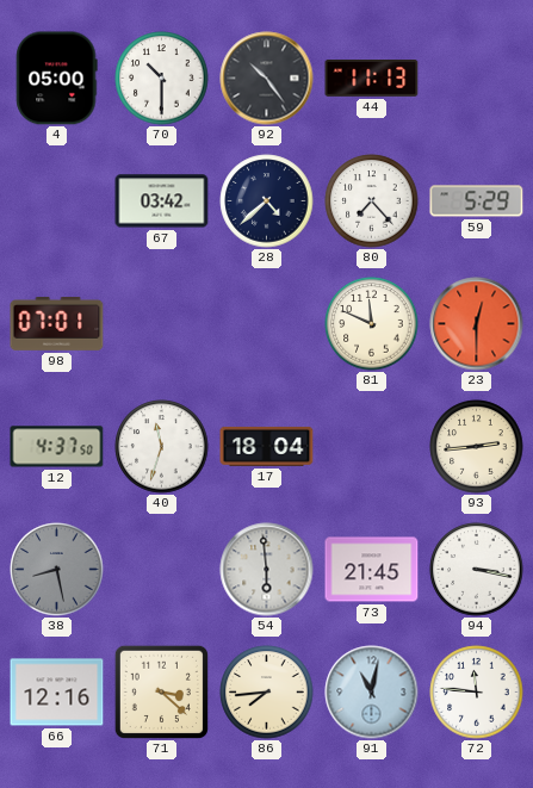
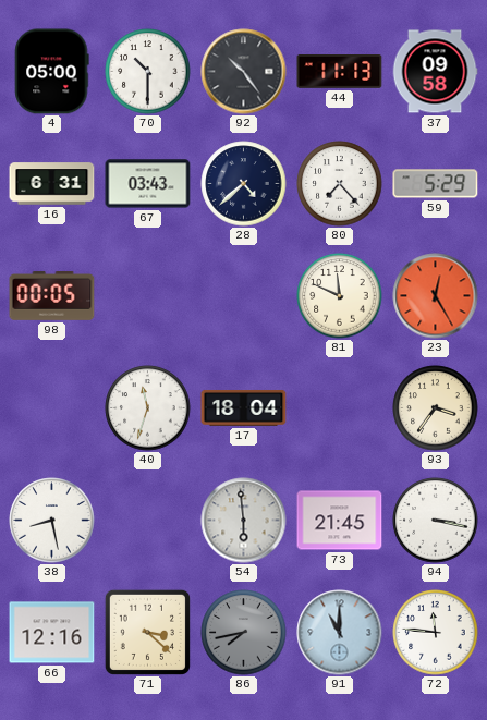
37: none -> 09:58
16: none -> 6:31
67: 03:42 -> 03:43
98: 07:01 -> 00:05
23: 12:30 -> 12:25
12: 4:37 -> none
93: 2:44 -> 3:36
38 dial: grey -> white
86: 7:44 -> 7:43
86 dial: cream -> grey
91: 11:02 -> 11:00
